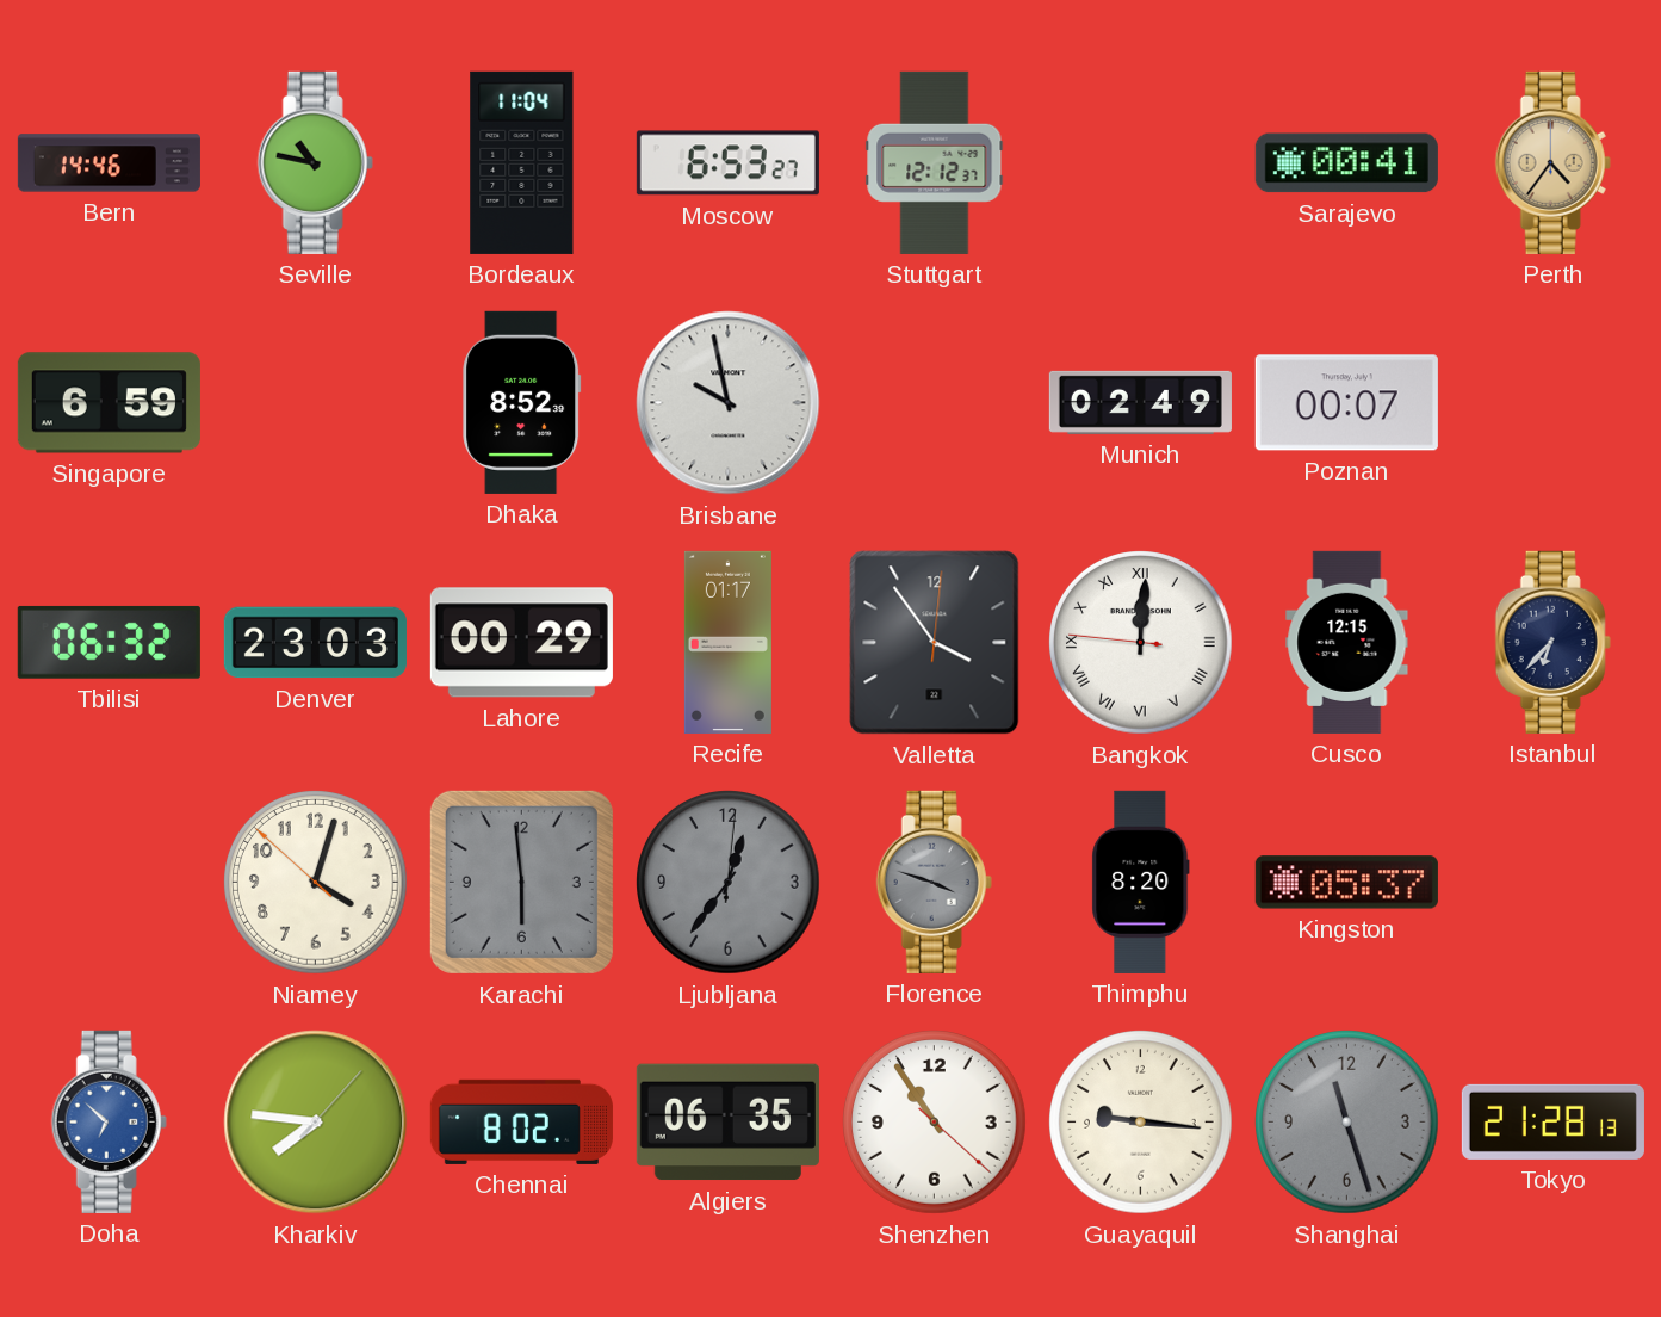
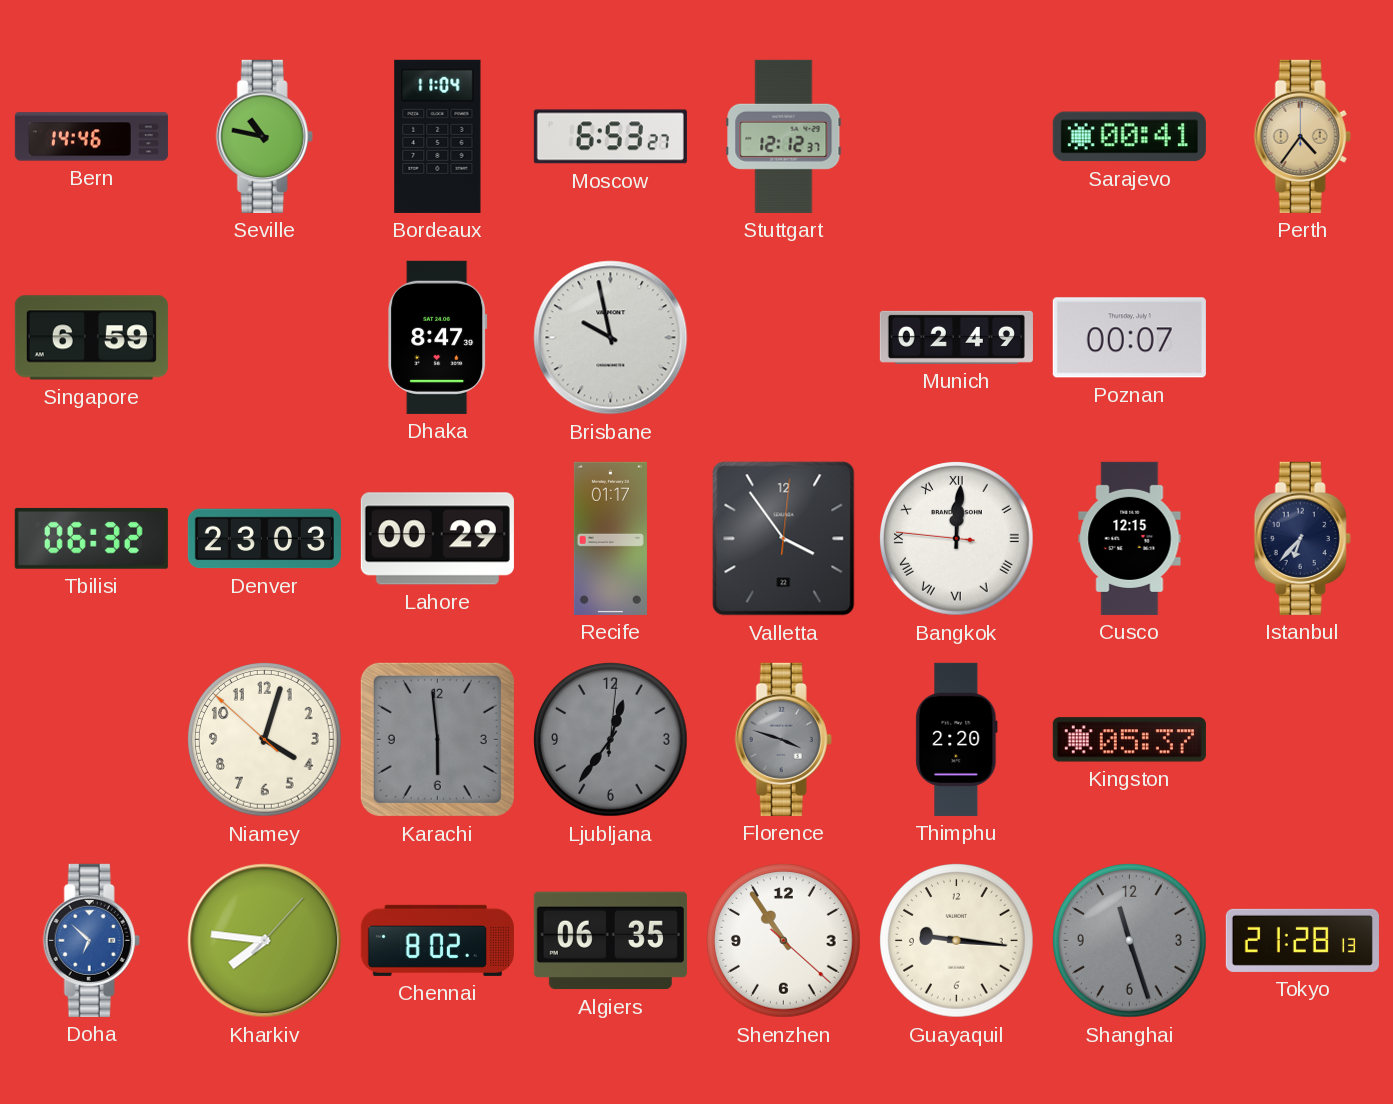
Dhaka: 8:52 -> 8:47
Thimphu: 8:20 -> 2:20
